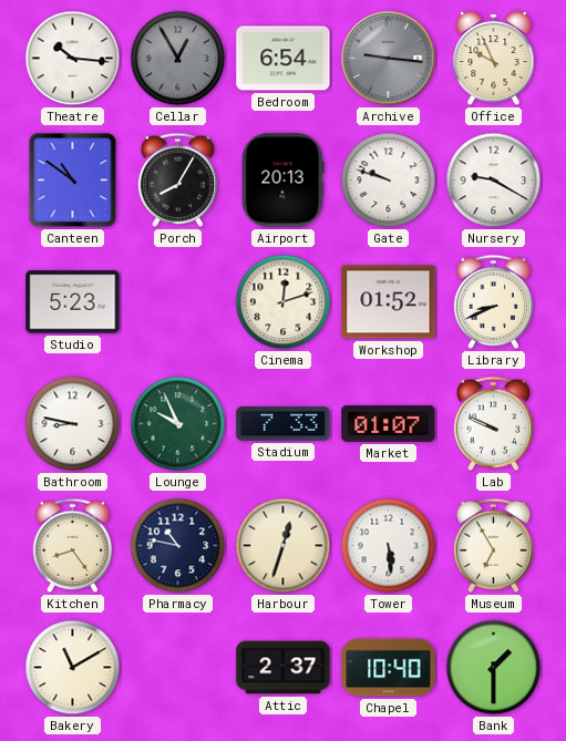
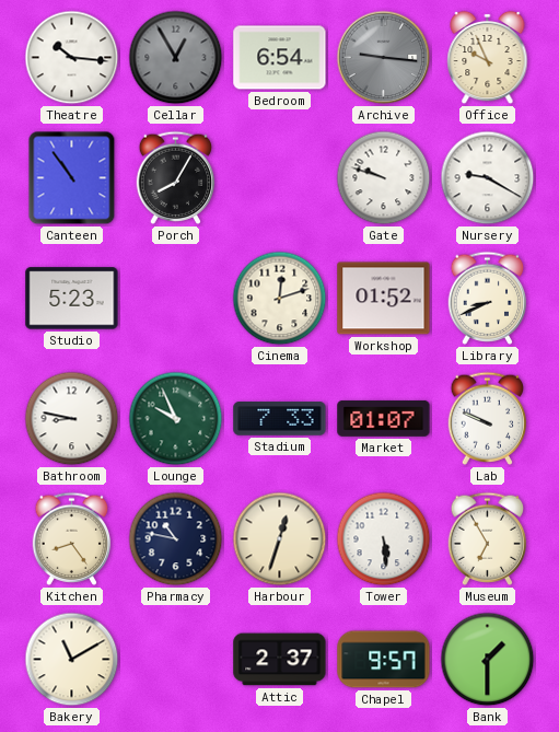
Canteen: 10:51 -> 10:54
Airport: 20:13 -> none
Chapel: 10:40 -> 9:57
